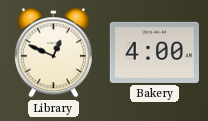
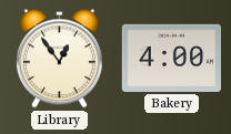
Library: 12:49 -> 12:54
